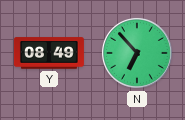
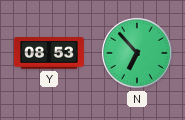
Y: 08:49 -> 08:53
